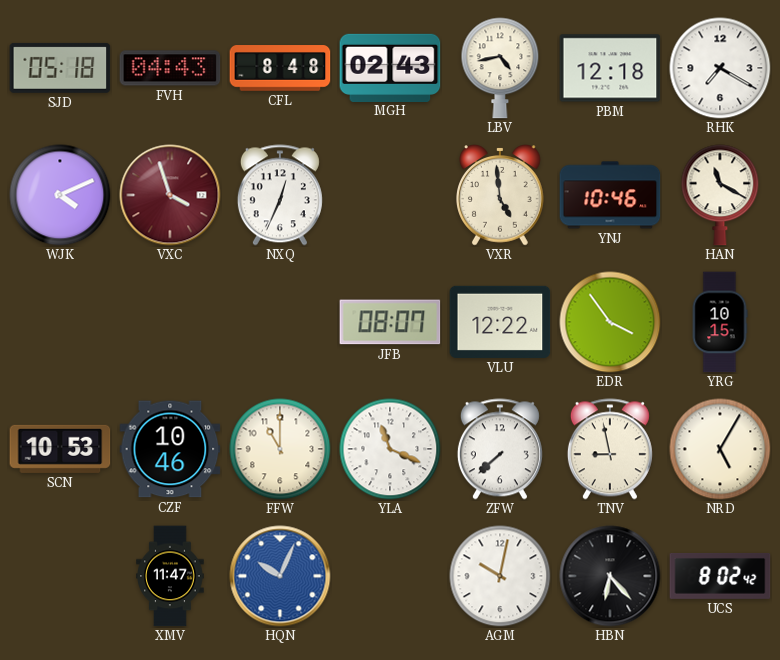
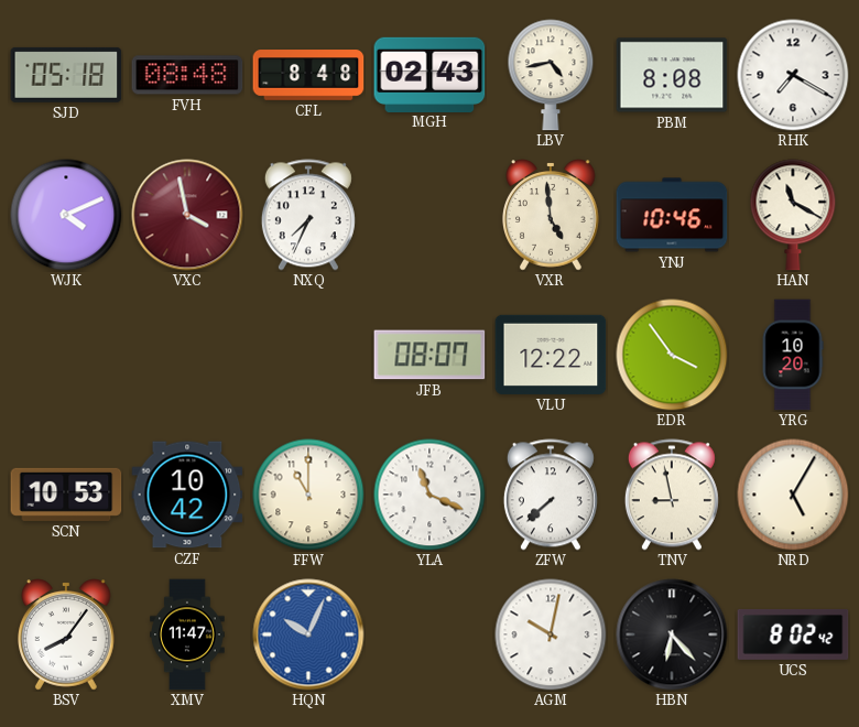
FVH: 04:43 -> 08:48
PBM: 12:18 -> 8:08
VXC: 3:57 -> 3:58
NXQ: 12:34 -> 7:34
YRG: 10:15 -> 10:20
CZF: 10:46 -> 10:42
BSV: none -> 8:06
